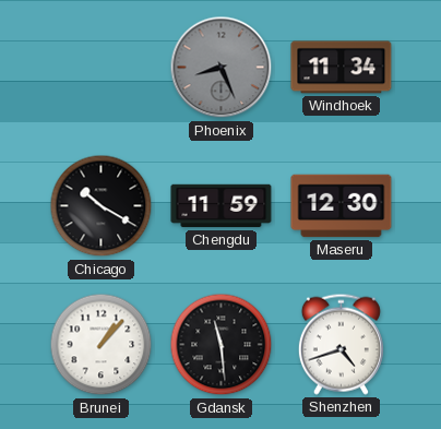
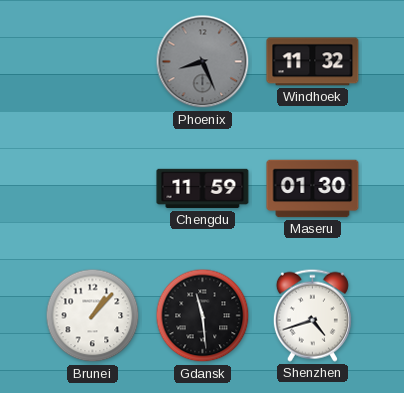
Windhoek: 11:34 -> 11:32
Chicago: 10:20 -> none
Maseru: 12:30 -> 01:30
